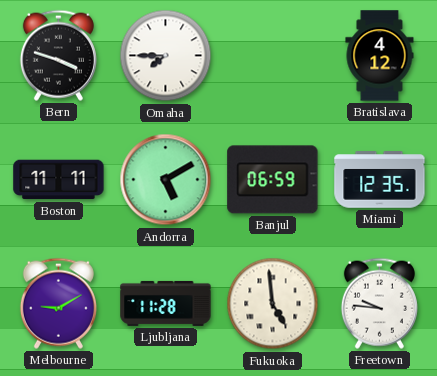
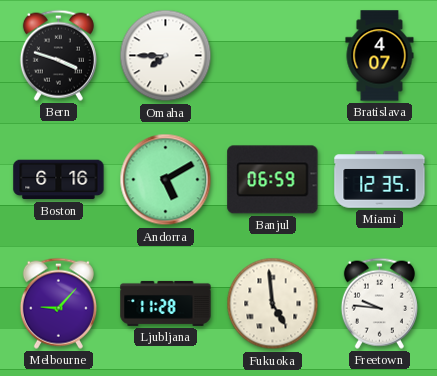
Bratislava: 4:12 -> 4:07
Boston: 11:11 -> 6:16
Melbourne: 9:10 -> 9:07
